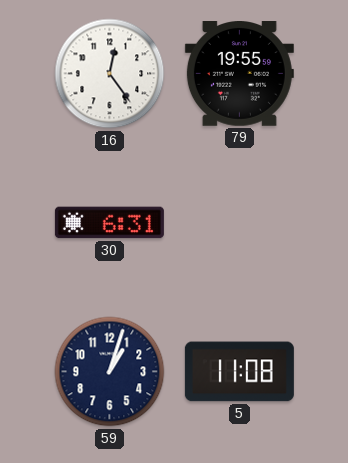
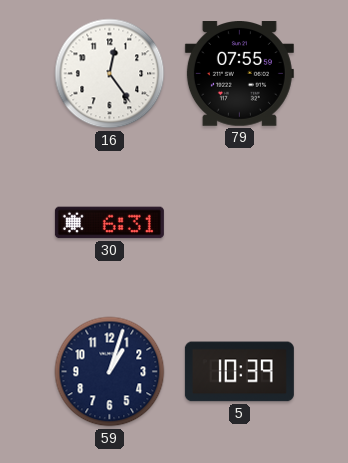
79: 19:55 -> 07:55
5: 11:08 -> 10:39
